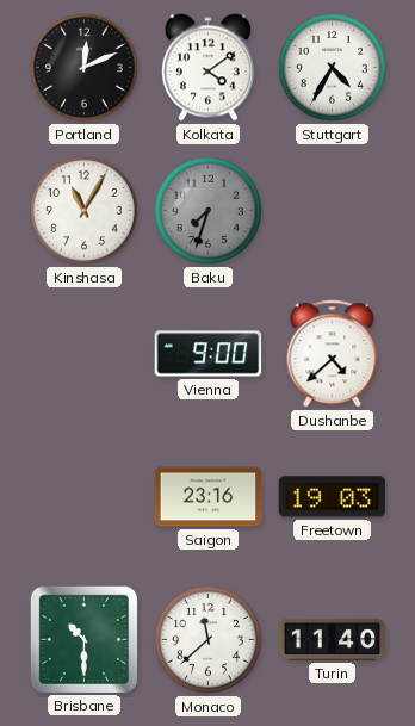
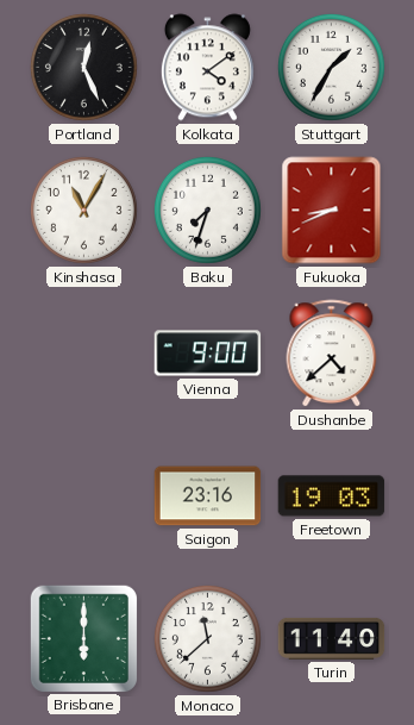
Portland: 12:11 -> 12:26
Stuttgart: 4:35 -> 1:35
Baku dial: grey -> white
Fukuoka: none -> 8:41
Brisbane: 10:30 -> 6:00
